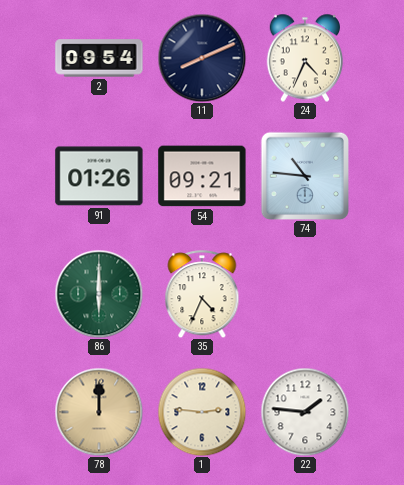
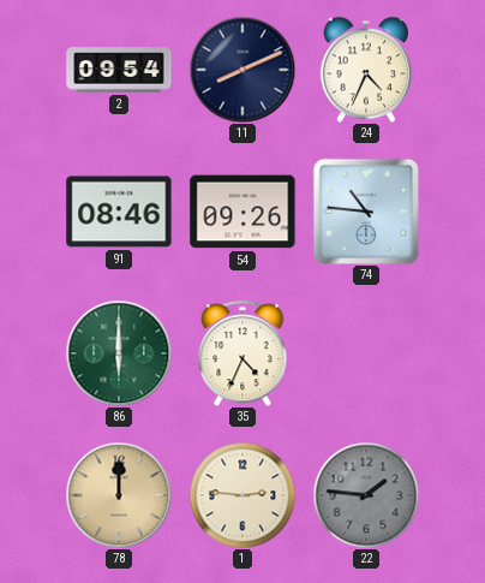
91: 01:26 -> 08:46
54: 09:21 -> 09:26
22 dial: white -> grey
